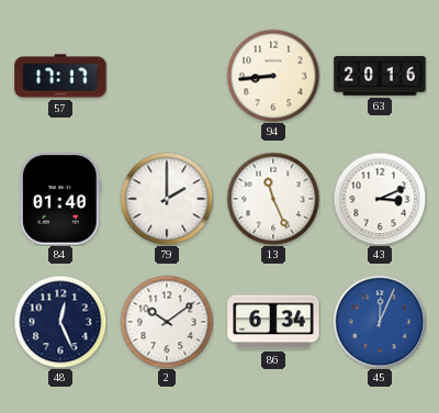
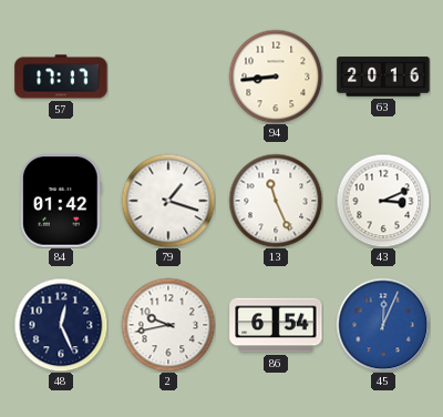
84: 01:40 -> 01:42
79: 2:00 -> 1:18
2: 10:09 -> 9:43
86: 6:34 -> 6:54
